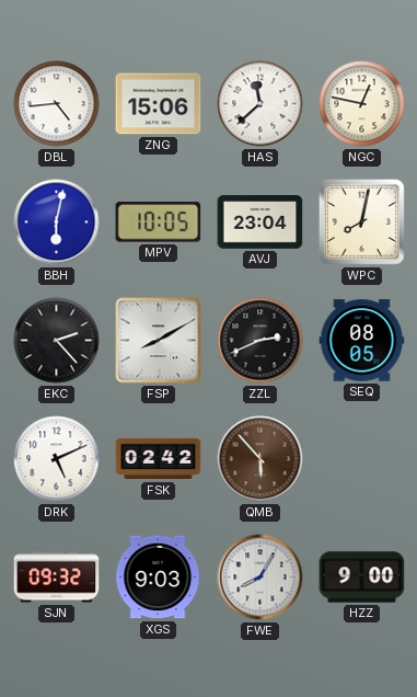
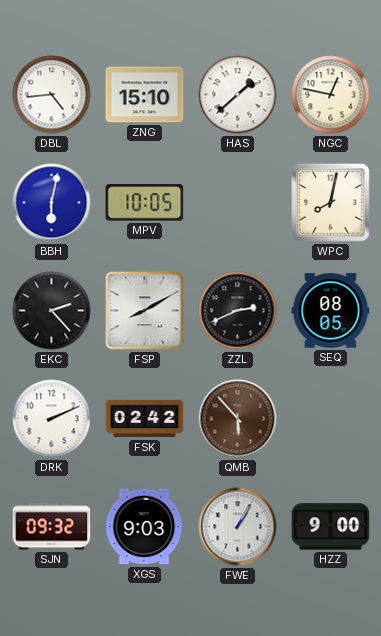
ZNG: 15:06 -> 15:10
HAS: 11:38 -> 1:38
AVJ: 23:04 -> none
DRK: 5:11 -> 2:11
FWE: 8:05 -> 1:05
